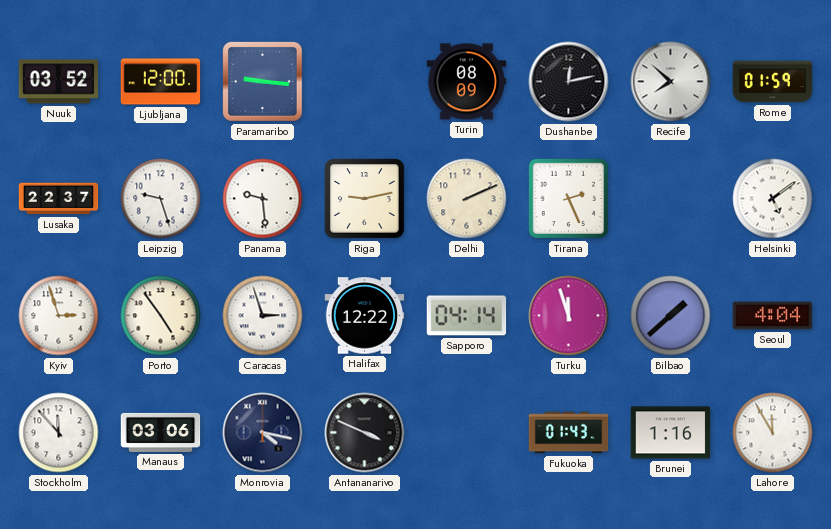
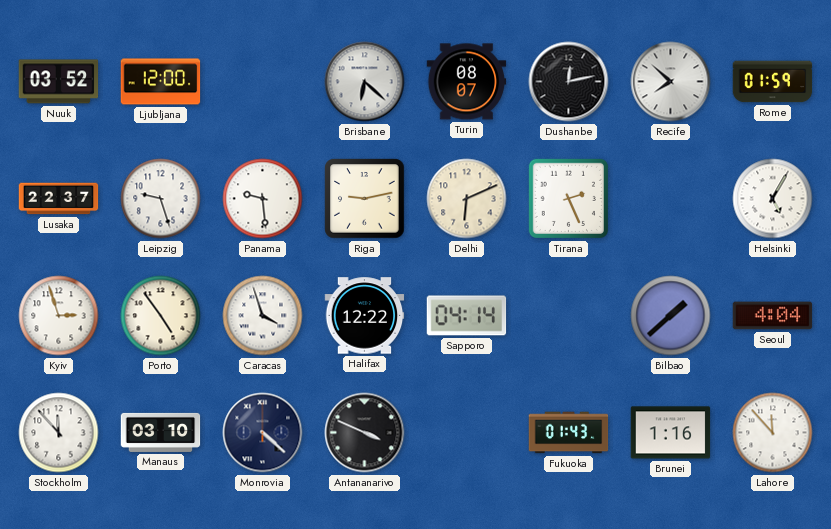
Paramaribo: 9:16 -> none
Brisbane: none -> 6:22
Turin: 08:09 -> 08:07
Delhi: 2:11 -> 6:11
Helsinki: 5:09 -> 5:05
Caracas: 2:57 -> 3:57
Turku: 11:57 -> none
Manaus: 03:06 -> 03:10
Monrovia: 4:17 -> 4:22
Lahore: 11:55 -> 11:53
